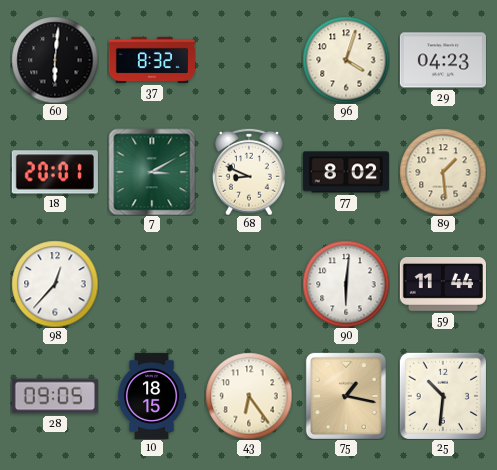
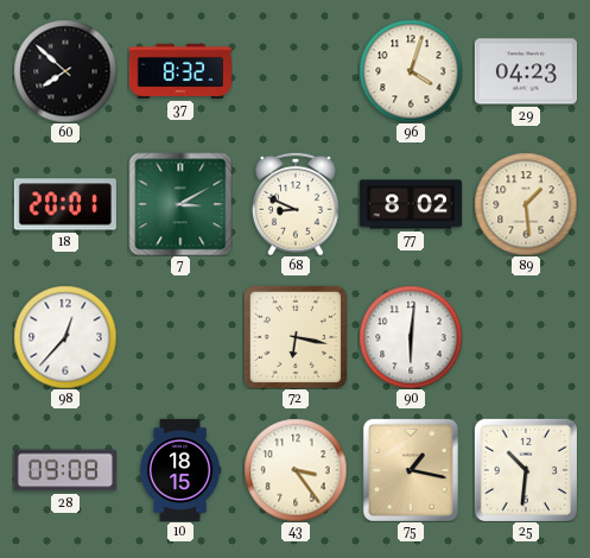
60: 6:01 -> 7:52
72: none -> 6:17
59: 11:44 -> none
28: 09:05 -> 09:08
43: 6:24 -> 3:24
